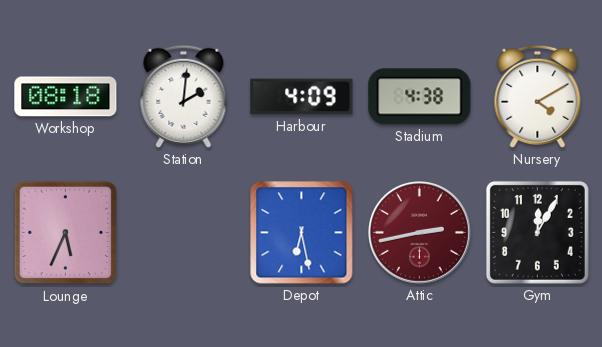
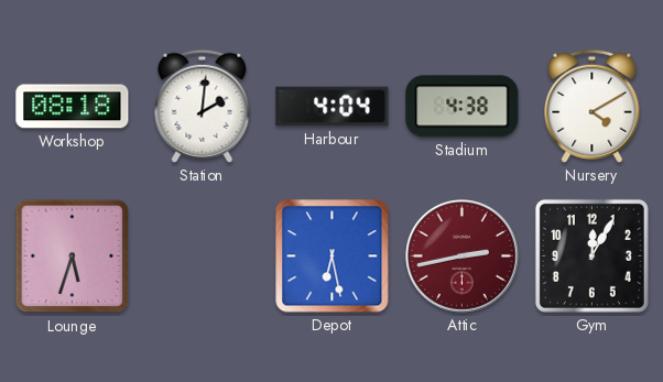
Harbour: 4:09 -> 4:04
Lounge: 5:34 -> 5:33
